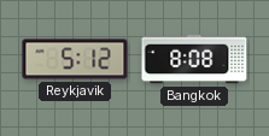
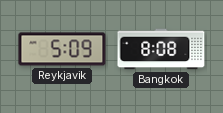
Reykjavik: 5:12 -> 5:09
